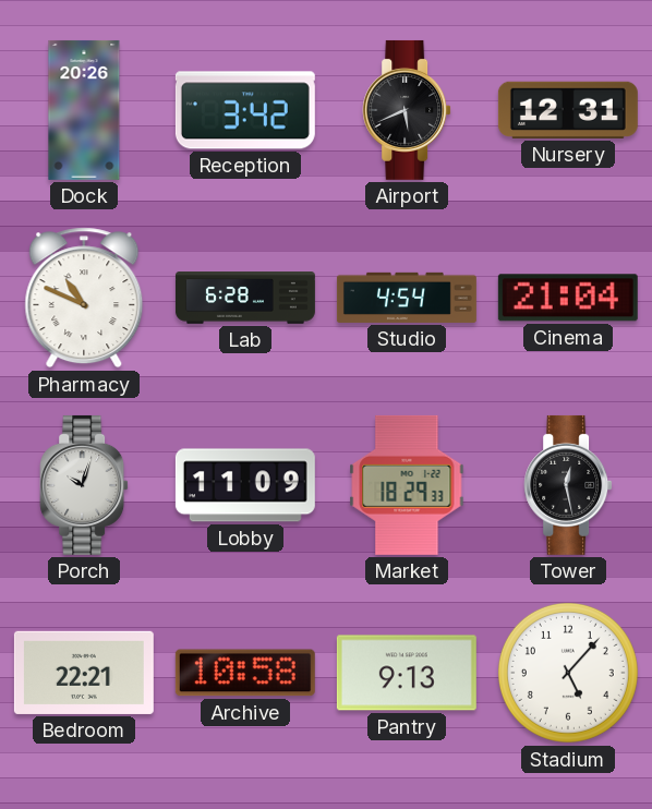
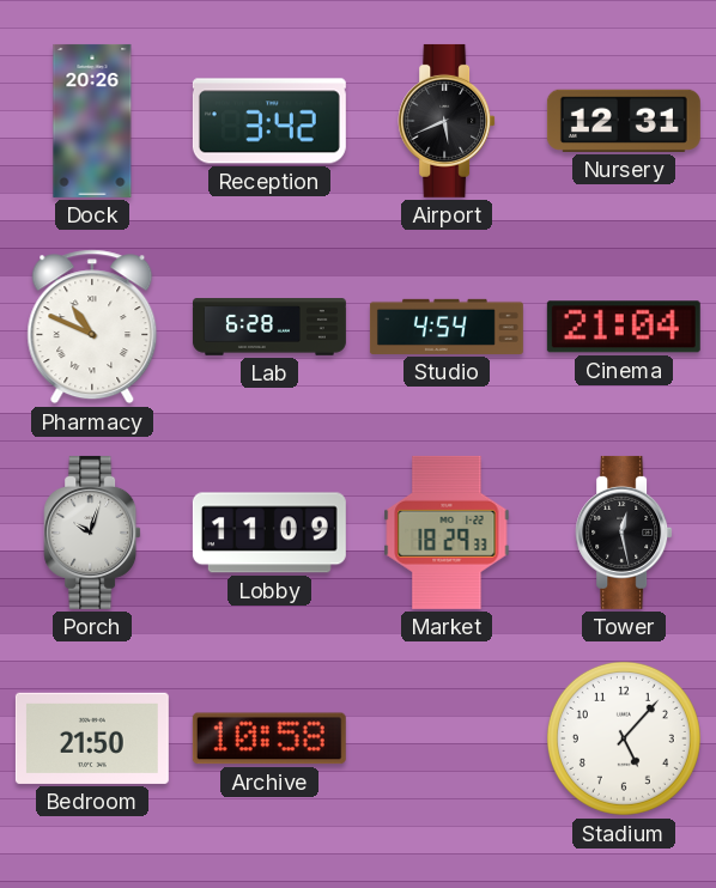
Bedroom: 22:21 -> 21:50
Pantry: 9:13 -> none
